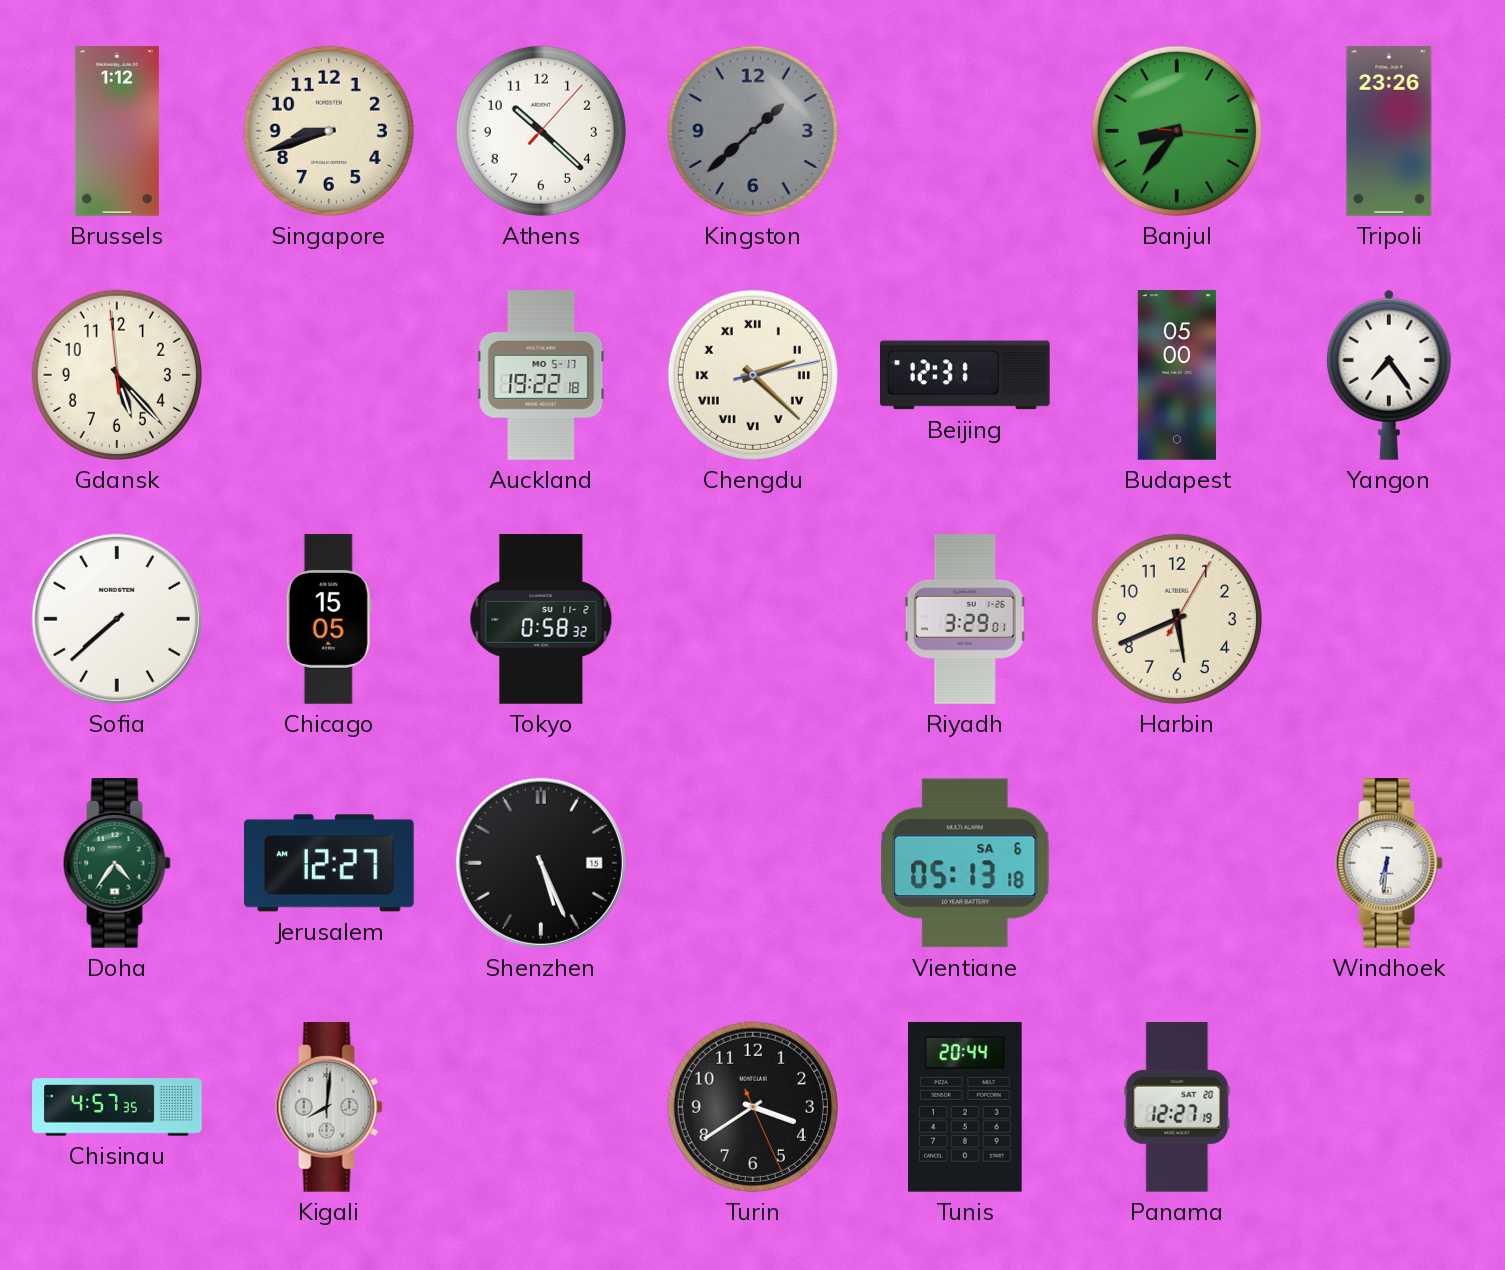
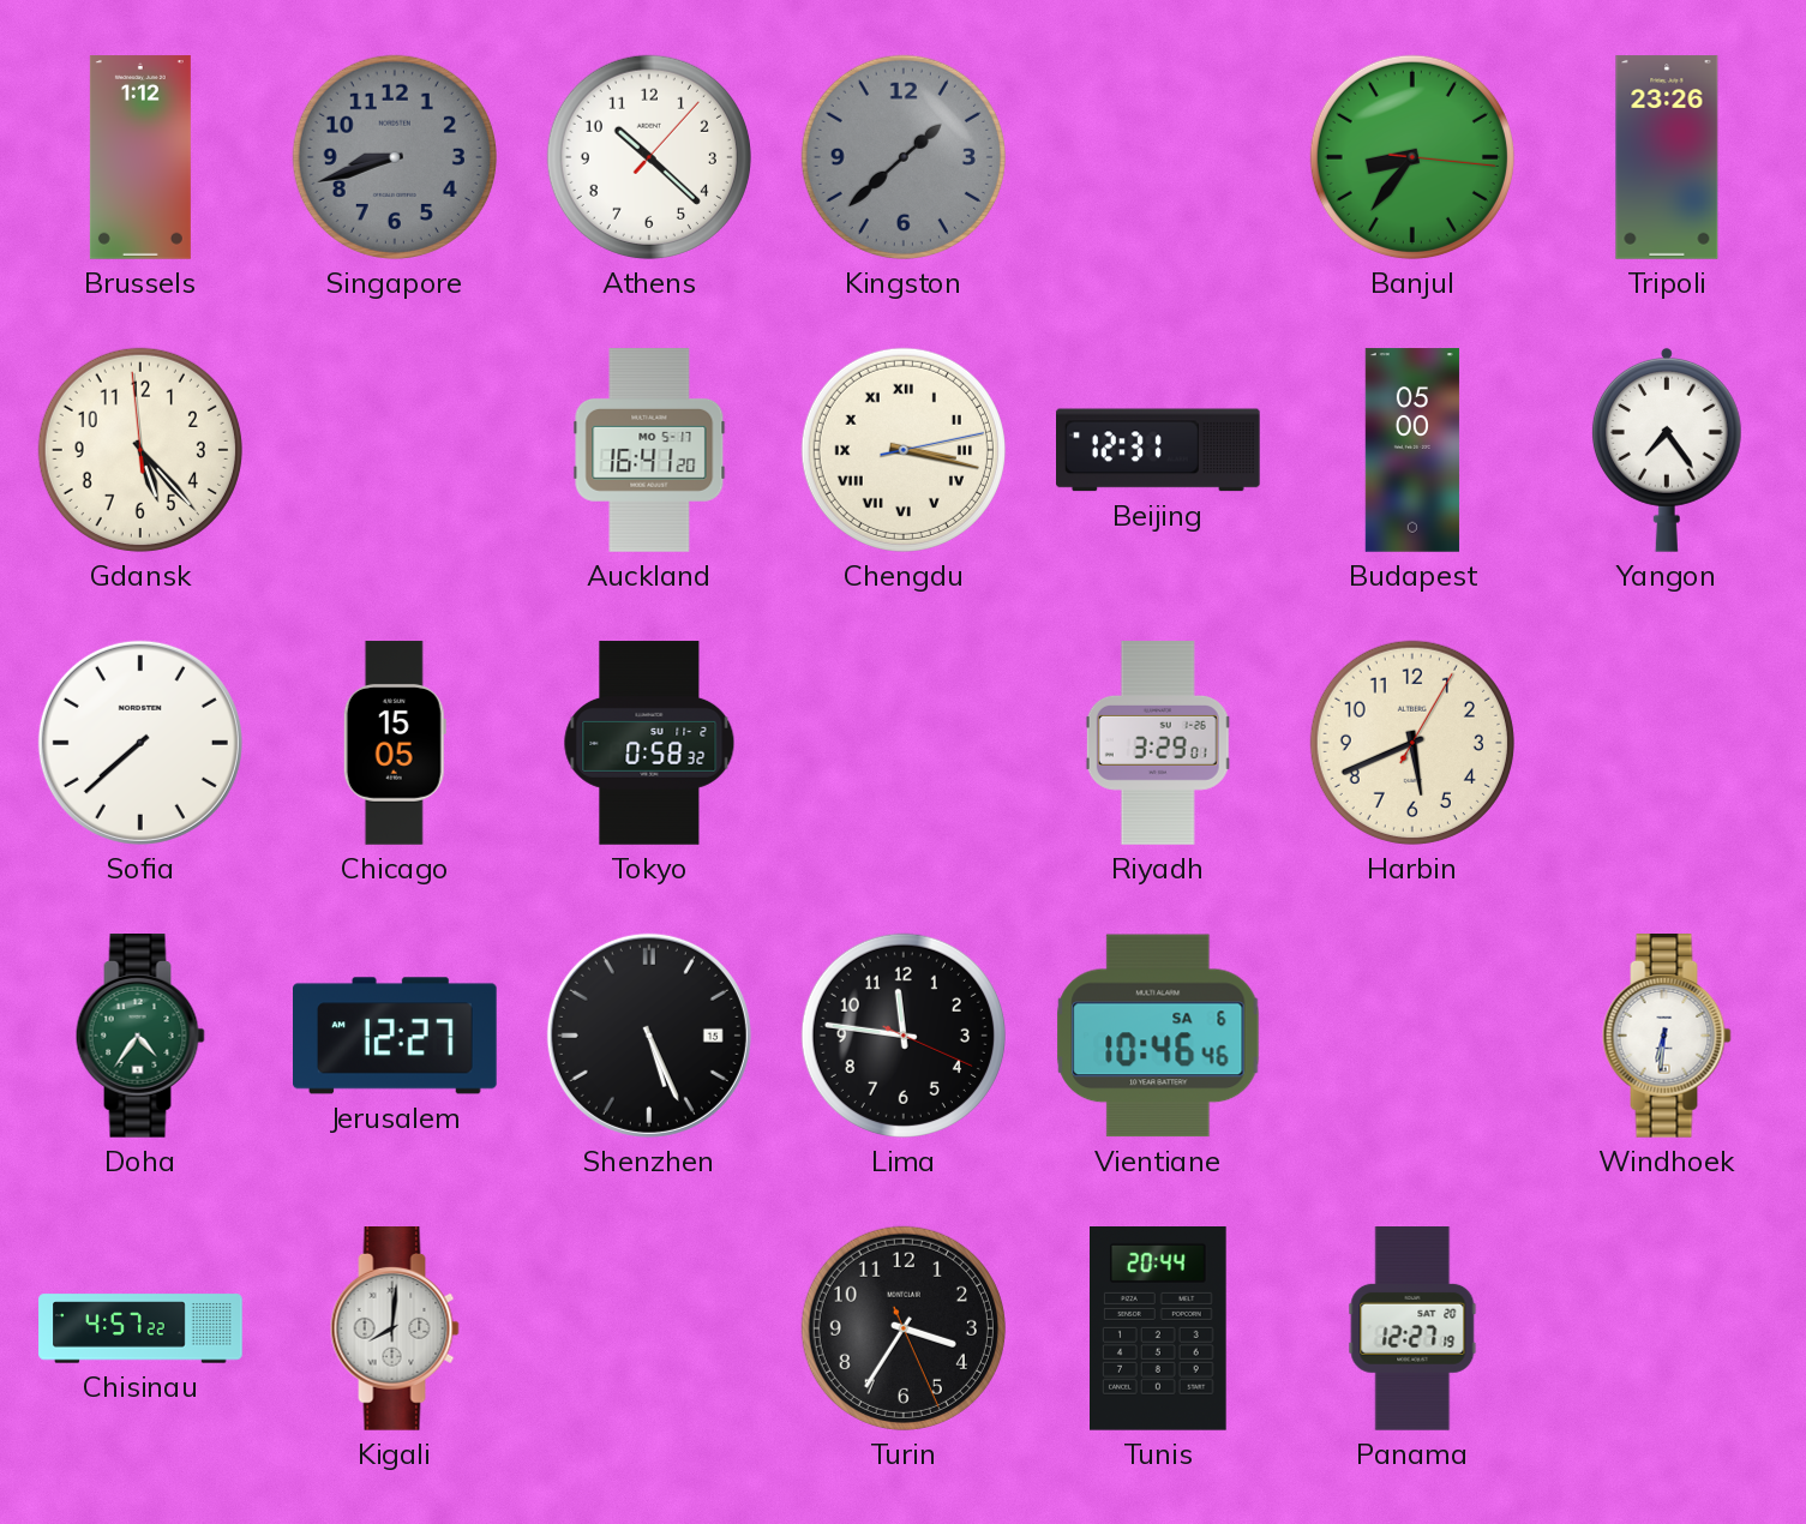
Singapore dial: cream -> grey
Auckland: 19:22 -> 16:41
Chengdu: 2:22 -> 3:17
Lima: none -> 11:46
Vientiane: 05:13 -> 10:46
Chisinau: 4:57:35 -> 4:57:22
Turin: 3:39 -> 3:35
